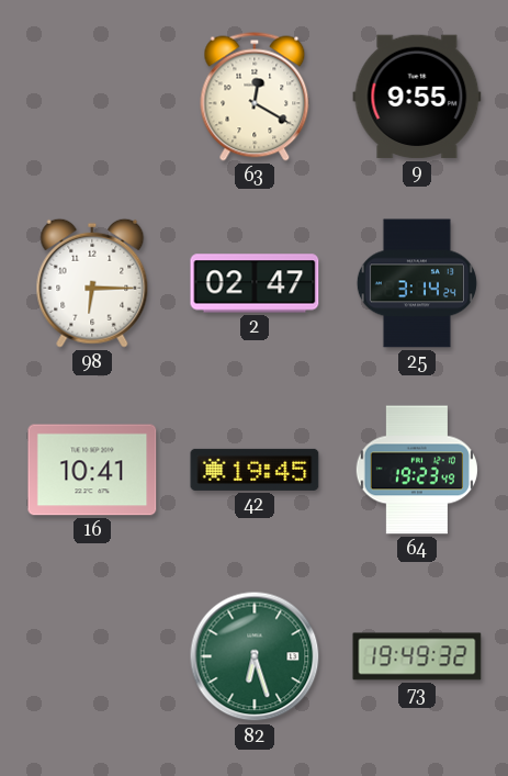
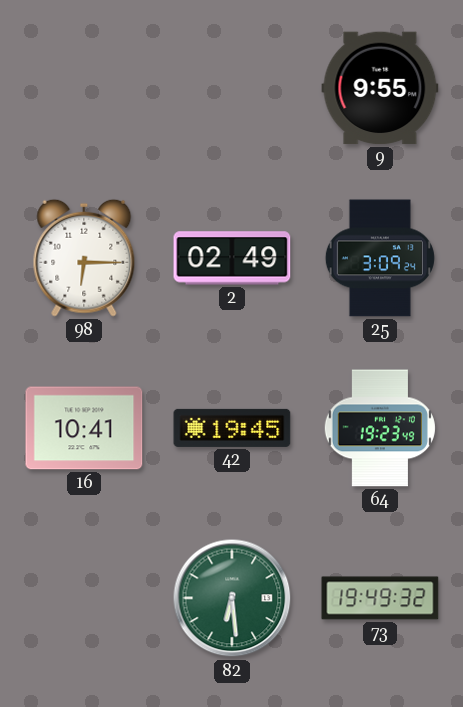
63: 12:20 -> none
2: 02:47 -> 02:49
25: 3:14 -> 3:09
82: 6:27 -> 6:29
